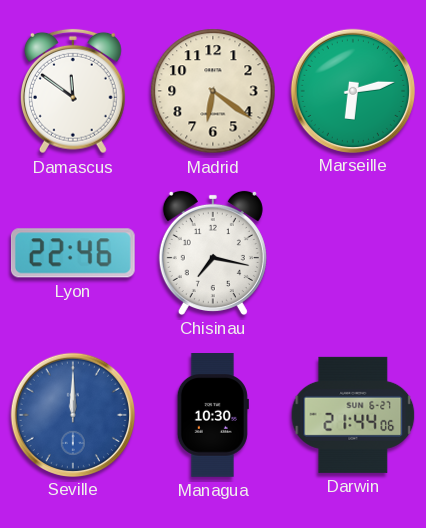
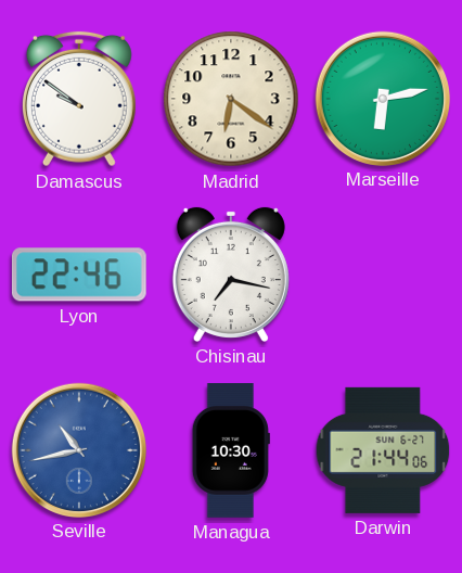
Damascus: 11:51 -> 9:51
Seville: 12:00 -> 10:43
